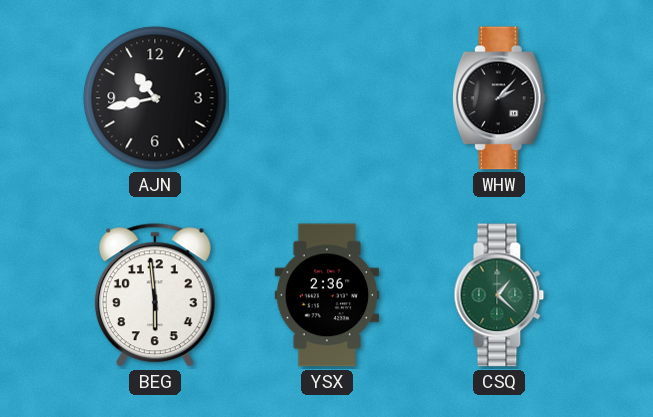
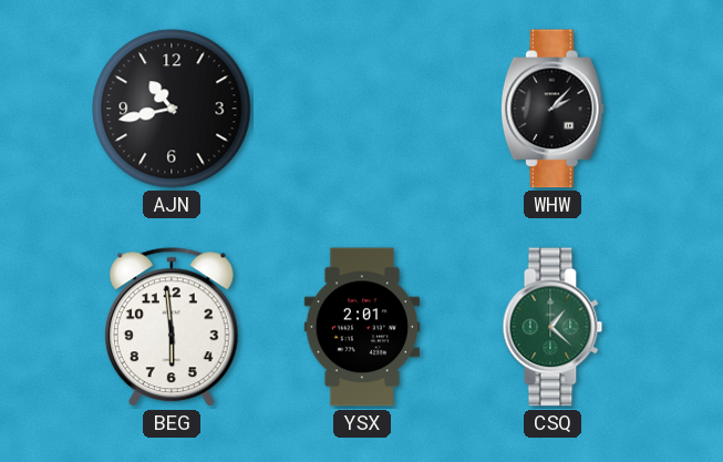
YSX: 2:36 -> 2:01
